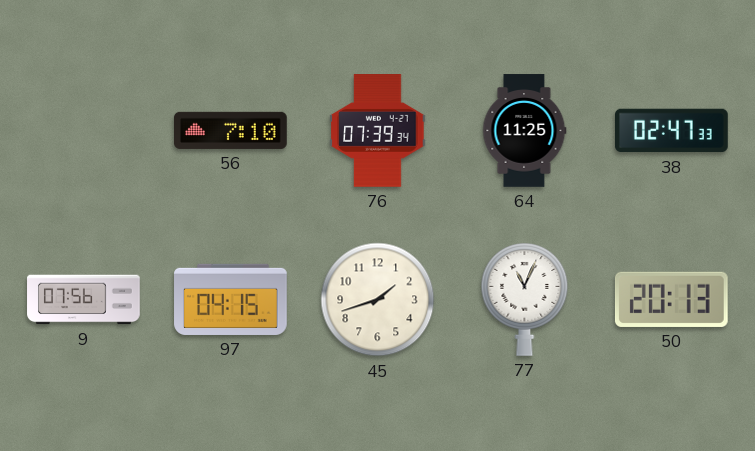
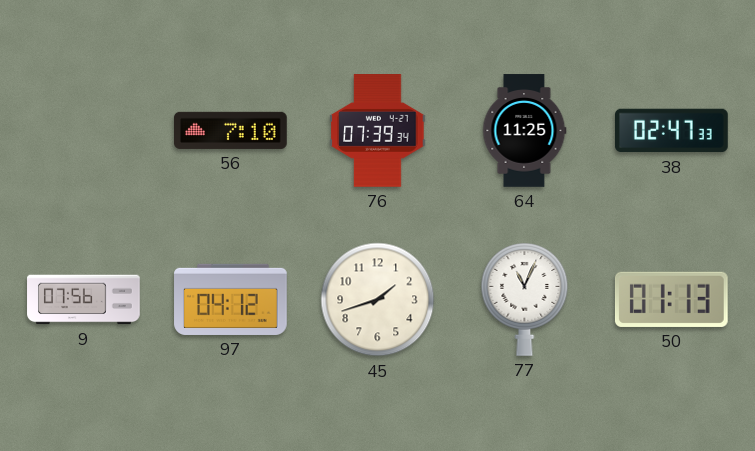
97: 04:15 -> 04:12
50: 20:13 -> 01:13
